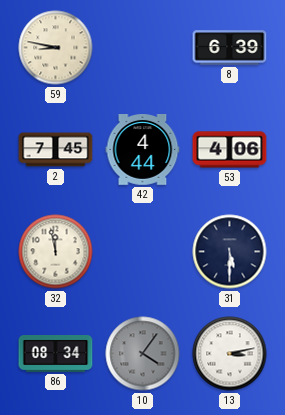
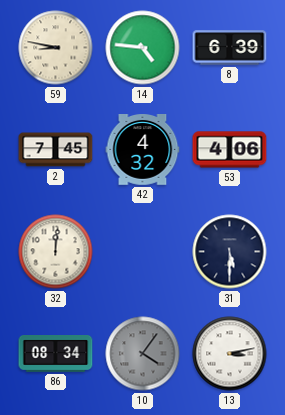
14: none -> 4:46
42: 4:44 -> 4:32
32: 11:58 -> 12:01
